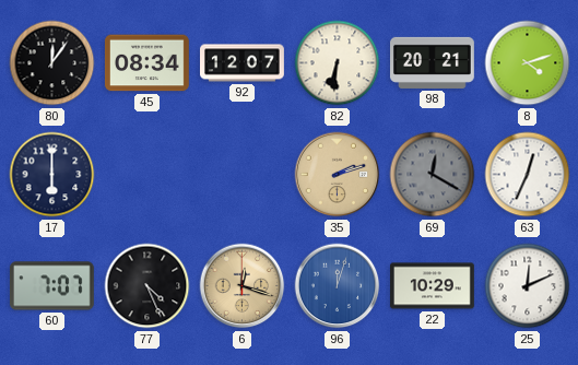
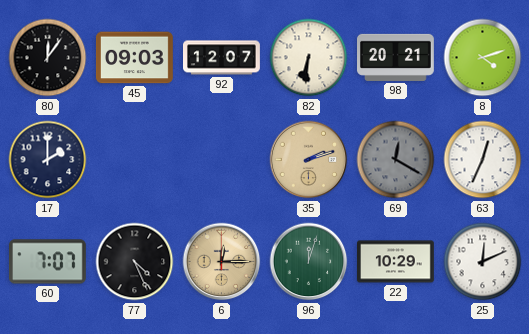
45: 08:34 -> 09:03
17: 6:00 -> 2:00
6: 12:18 -> 12:15
96 dial: blue -> green
